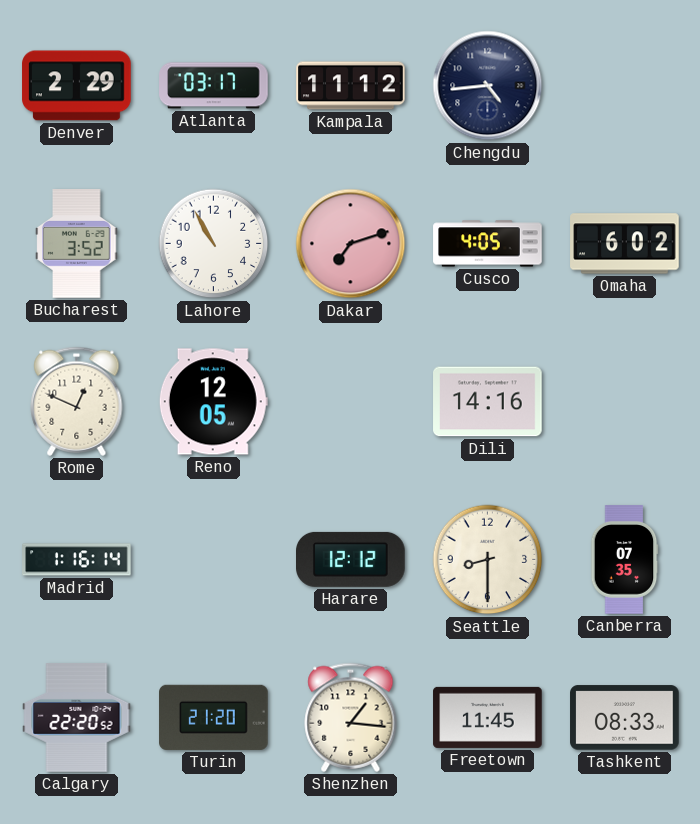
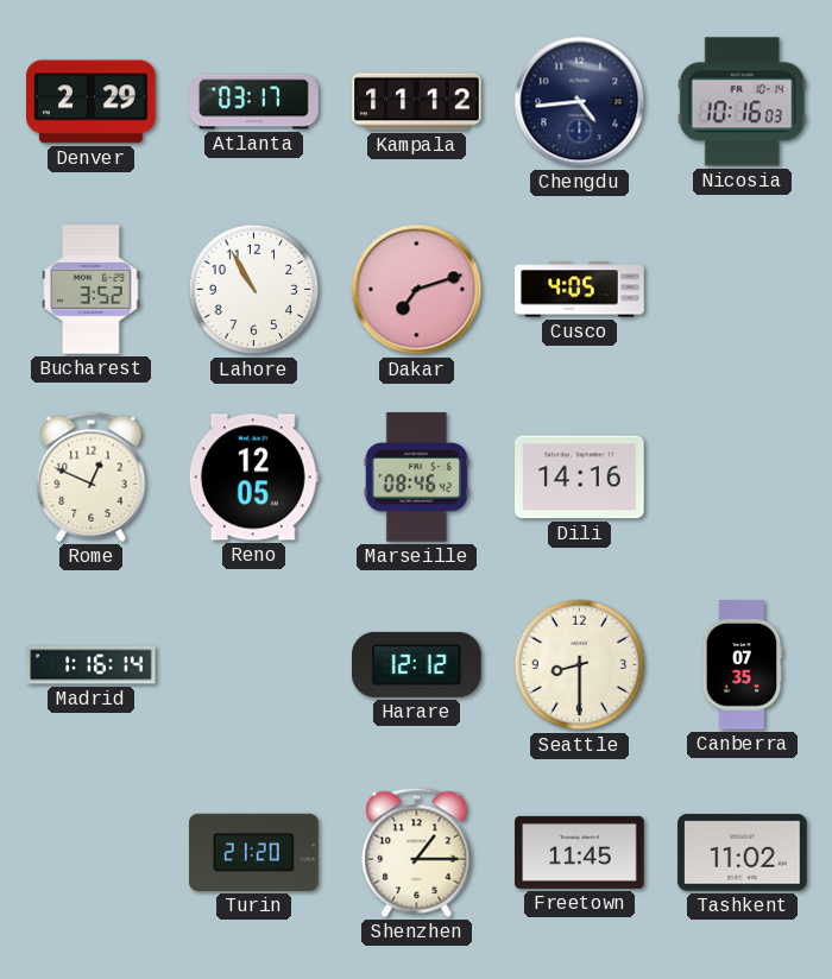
Nicosia: none -> 10:16
Omaha: 6:02 -> none
Marseille: none -> 08:46
Calgary: 22:20 -> none
Shenzhen: 1:16 -> 1:15
Tashkent: 08:33 -> 11:02
